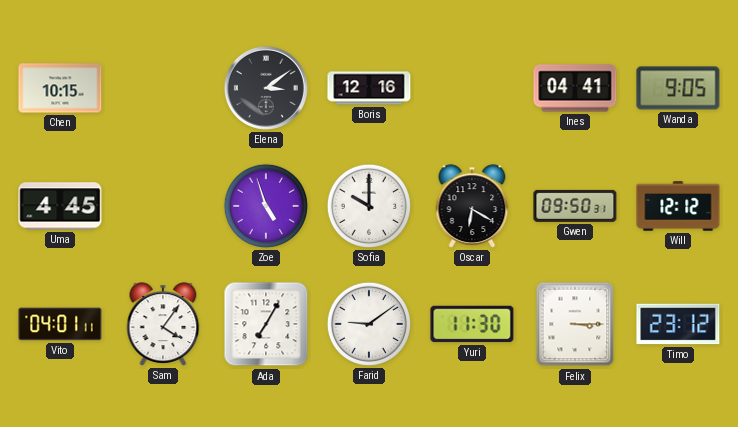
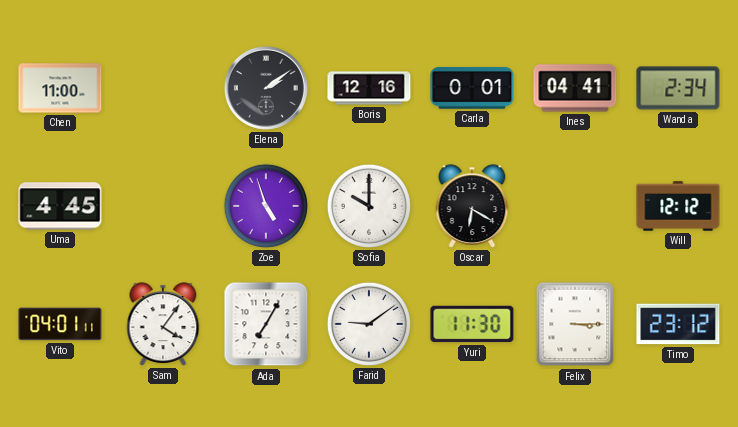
Chen: 10:15 -> 11:00
Elena: 3:09 -> 2:09
Carla: none -> 0:01
Wanda: 9:05 -> 2:34
Gwen: 09:50 -> none
